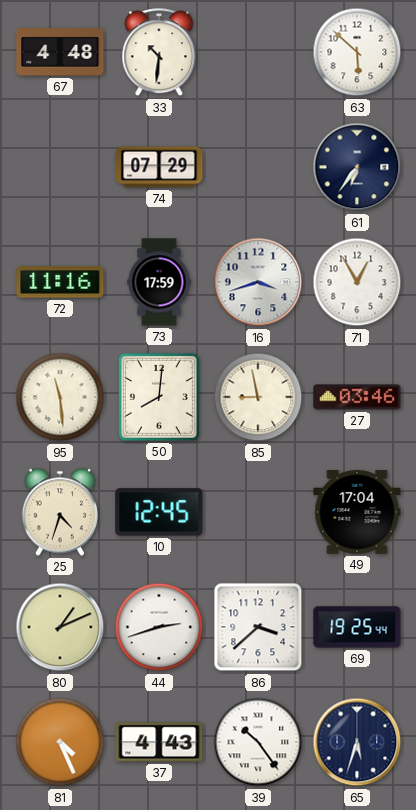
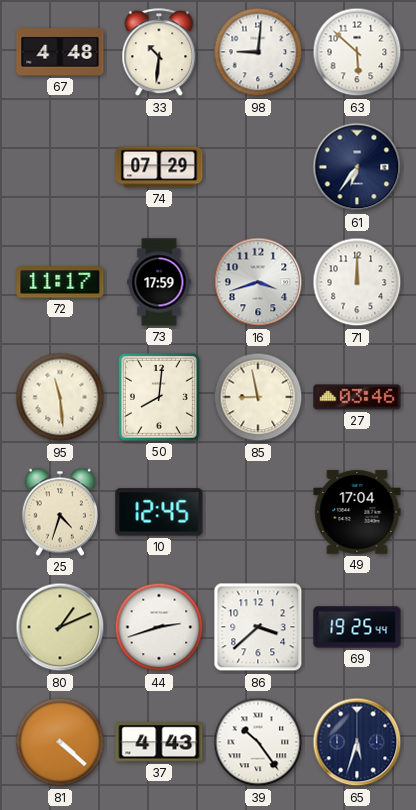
98: none -> 9:01
72: 11:16 -> 11:17
71: 12:55 -> 12:00
81: 4:26 -> 4:22
